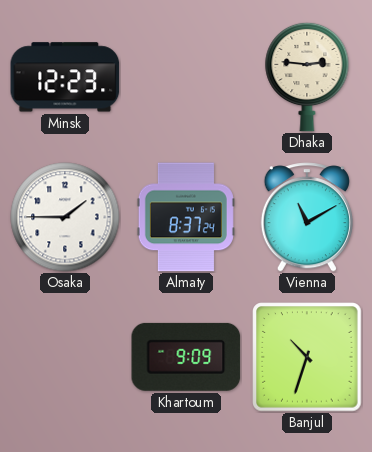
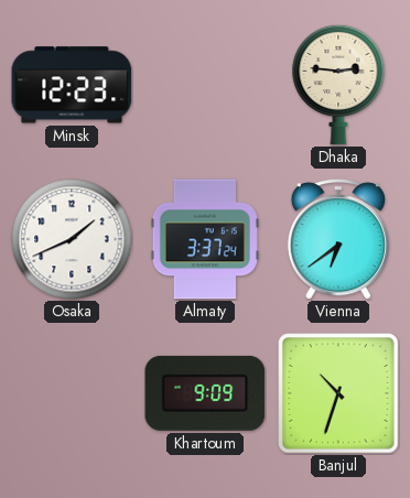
Osaka: 1:45 -> 1:41
Almaty: 8:37 -> 3:37
Vienna: 11:10 -> 6:39
